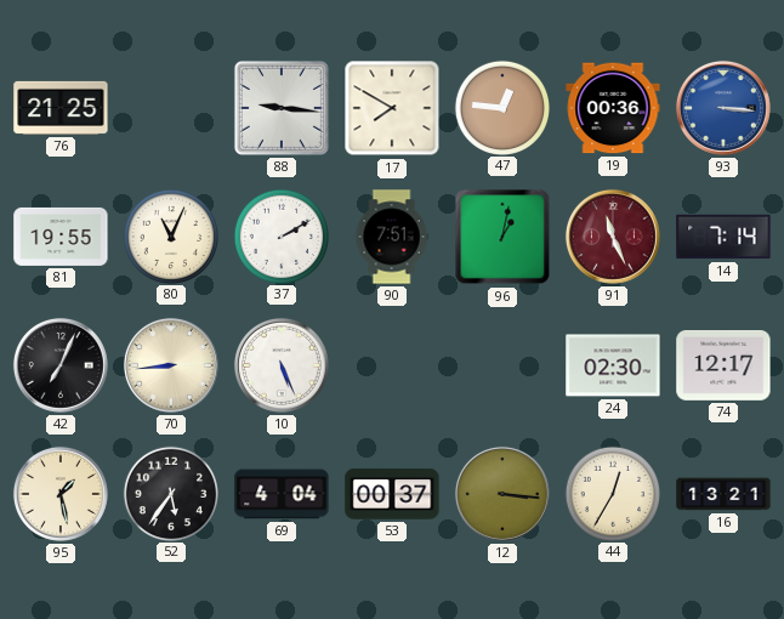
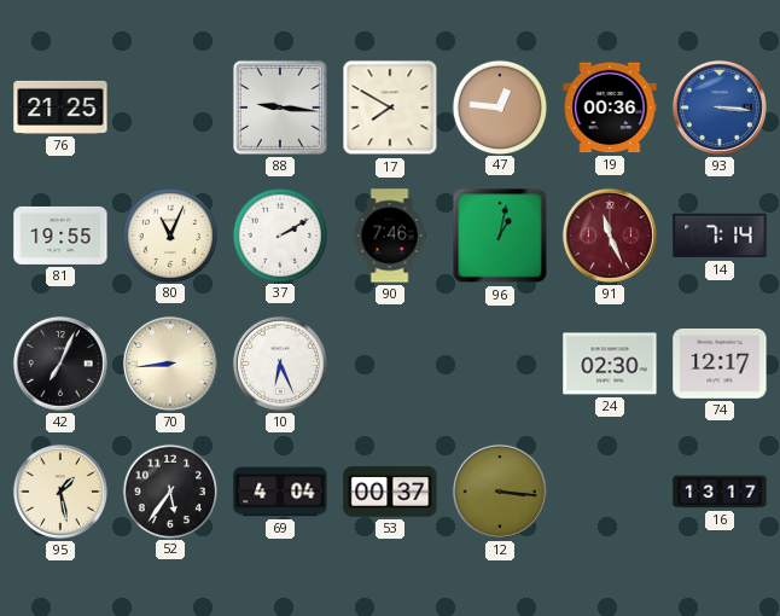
90: 7:51 -> 7:46
10: 5:26 -> 6:26
44: 12:35 -> none
16: 13:21 -> 13:17
